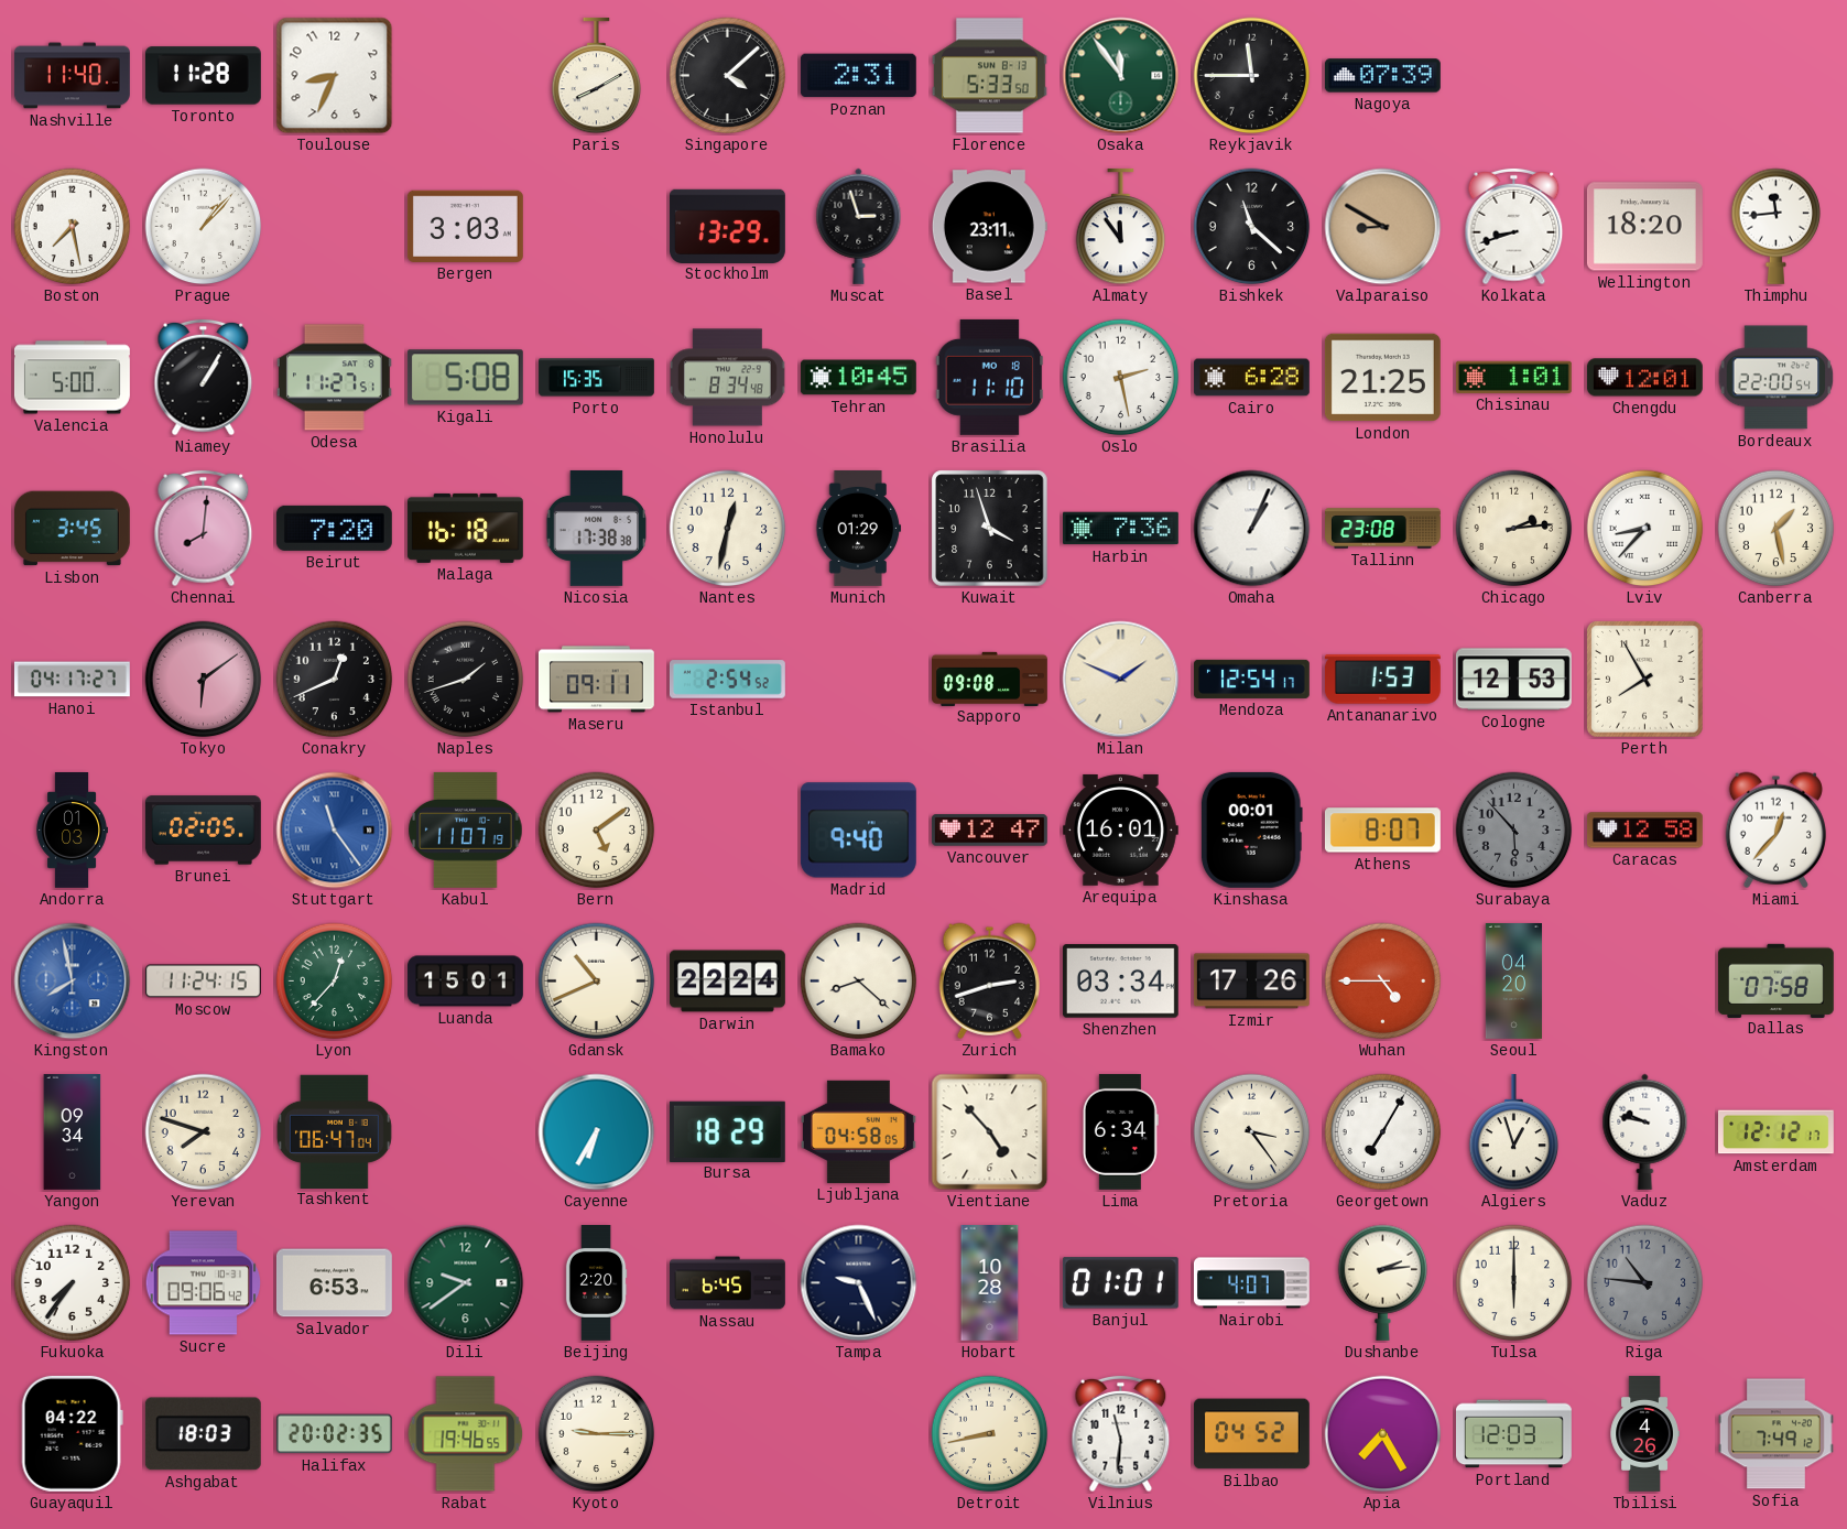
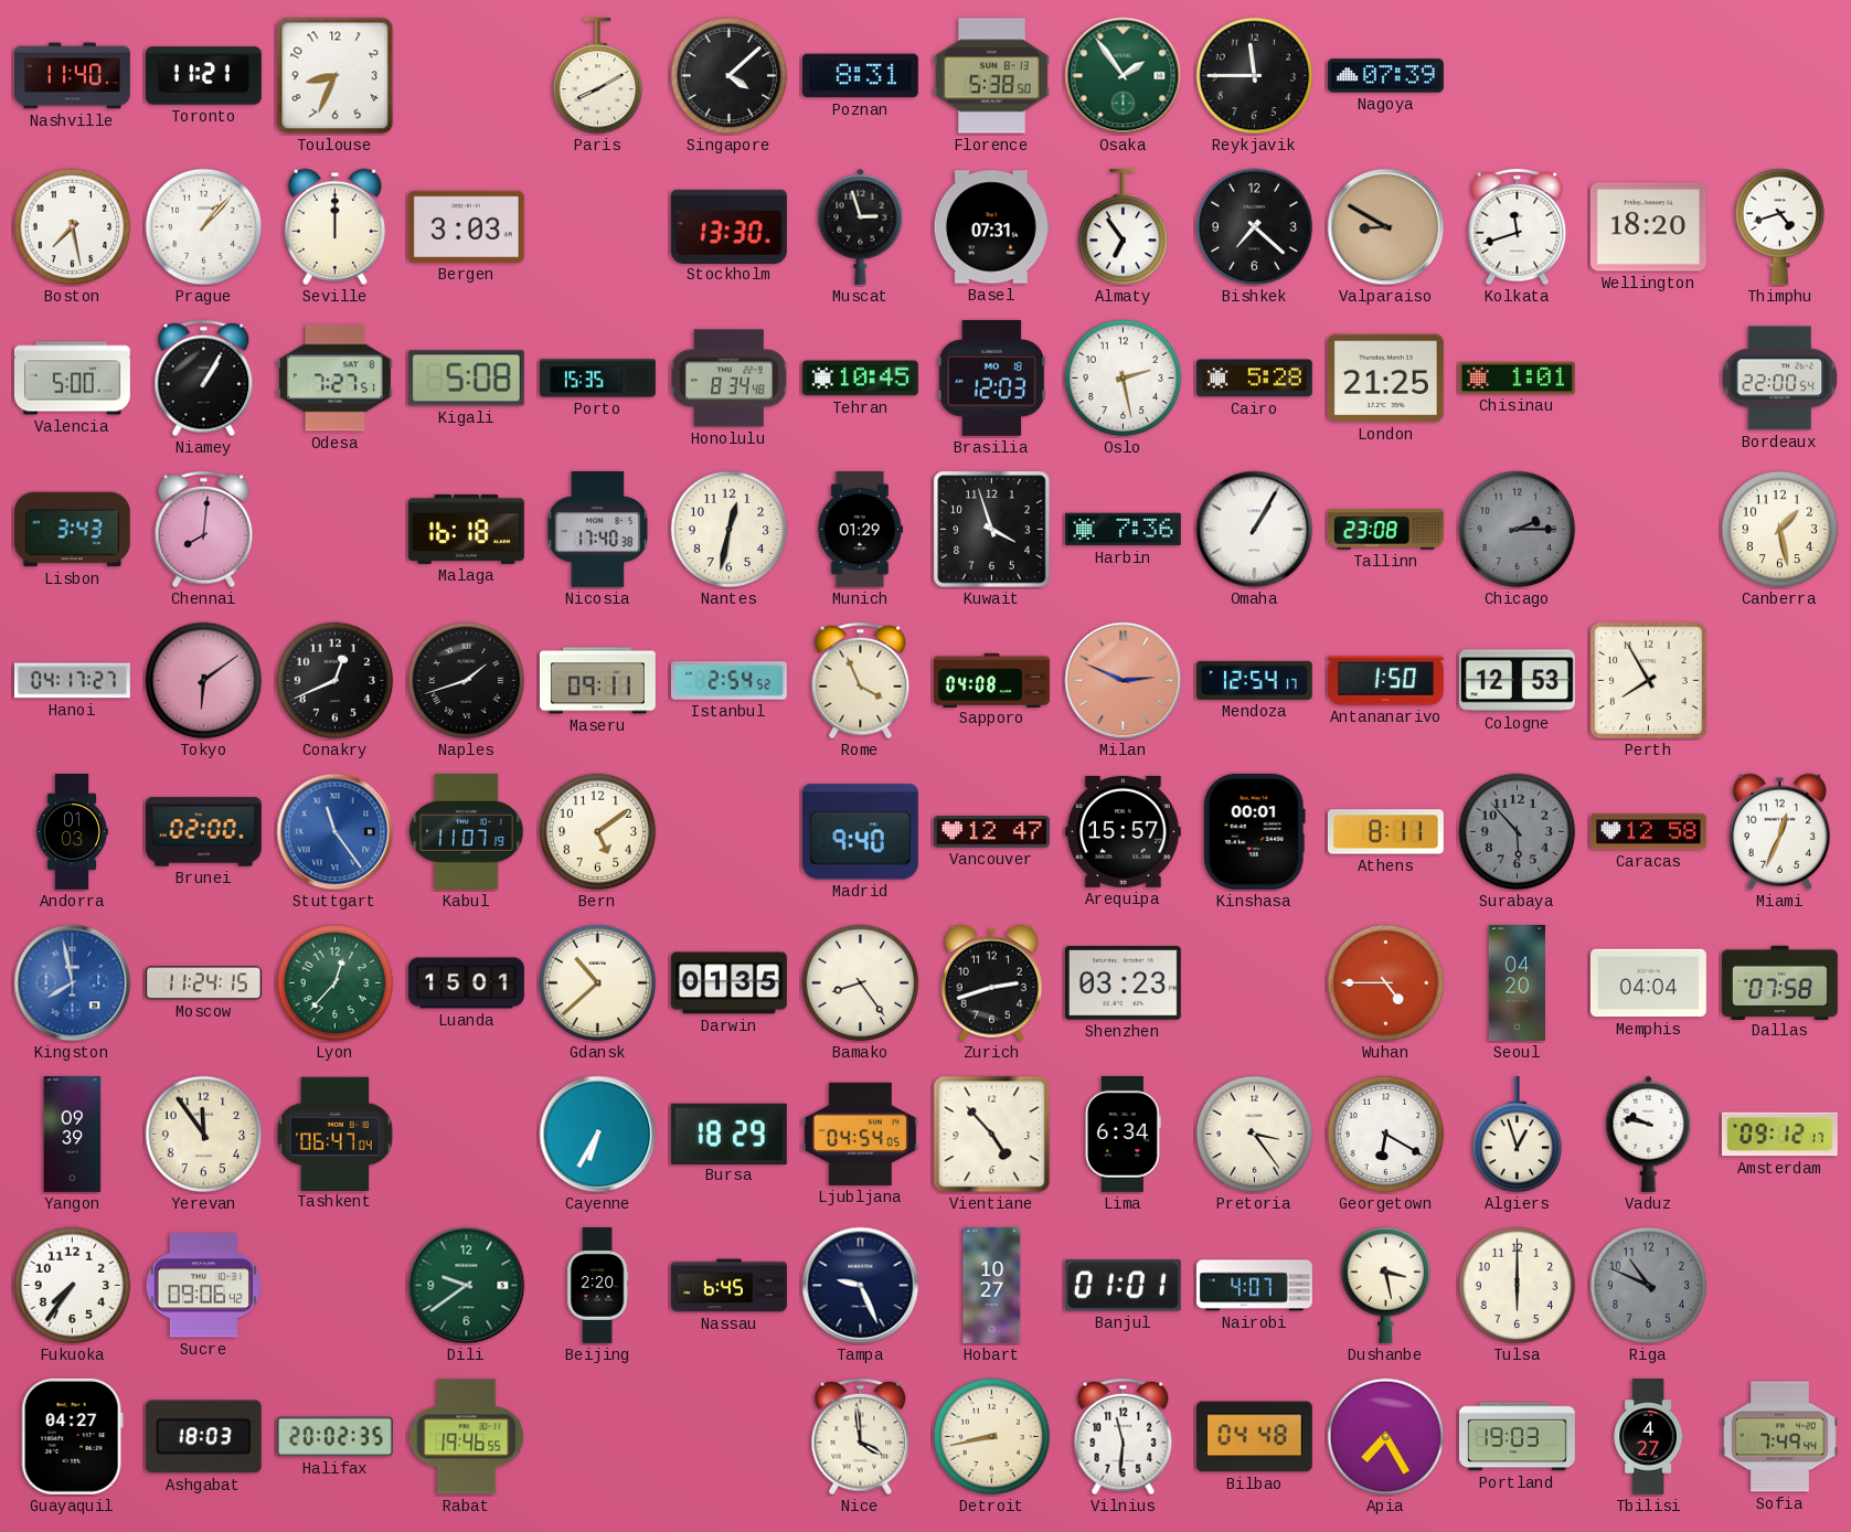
Toronto: 11:28 -> 11:21
Poznan: 2:31 -> 8:31
Florence: 5:33 -> 5:38
Osaka: 11:54 -> 1:54
Seville: none -> 12:00
Stockholm: 13:29 -> 13:30
Basel: 23:11 -> 07:31
Almaty: 11:54 -> 6:54
Bishkek: 11:22 -> 7:22
Kolkata: 8:42 -> 11:42
Thimphu: 11:44 -> 4:42
Odesa: 11:27 -> 7:27
Brasilia: 11:10 -> 12:03
Cairo: 6:28 -> 5:28
Chengdu: 12:01 -> none
Lisbon: 3:45 -> 3:43
Beirut: 7:20 -> none
Nicosia: 17:38 -> 17:40
Omaha: 1:04 -> 1:05
Chicago: 2:14 -> 2:15
Chicago dial: cream -> grey
Lviv: 8:37 -> none
Rome: none -> 3:56
Sapporo: 09:08 -> 04:08
Milan: 1:49 -> 2:49
Milan dial: cream -> salmon
Antananarivo: 1:53 -> 1:50
Brunei: 02:05 -> 02:00
Arequipa: 16:01 -> 15:57
Athens: 8:07 -> 8:11
Miami: 12:37 -> 12:34
Gdansk: 10:41 -> 10:38
Darwin: 22:24 -> 01:35
Bamako: 8:22 -> 8:24
Shenzhen: 03:34 -> 03:23
Izmir: 17:26 -> none
Memphis: none -> 04:04
Yangon: 09:34 -> 09:39
Yerevan: 7:48 -> 11:54
Ljubljana: 04:58 -> 04:54
Georgetown: 7:05 -> 6:20
Amsterdam: 12:12 -> 09:12
Salvador: 6:53 -> none
Hobart: 10:28 -> 10:27
Dushanbe: 2:14 -> 3:28
Riga: 10:46 -> 10:49
Guayaquil: 04:22 -> 04:27
Kyoto: 9:15 -> none
Nice: none -> 3:59
Bilbao: 04:52 -> 04:48
Portland: 12:03 -> 19:03
Tbilisi: 4:26 -> 4:27
Sofia: 7:49:12 -> 7:49:44
